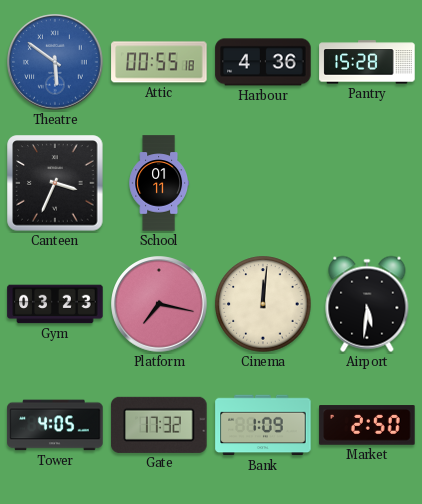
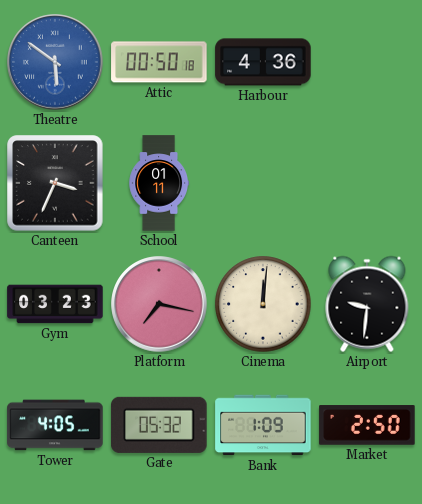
Attic: 00:55 -> 00:50
Pantry: 15:28 -> none
Airport: 5:31 -> 9:31
Gate: 17:32 -> 05:32
